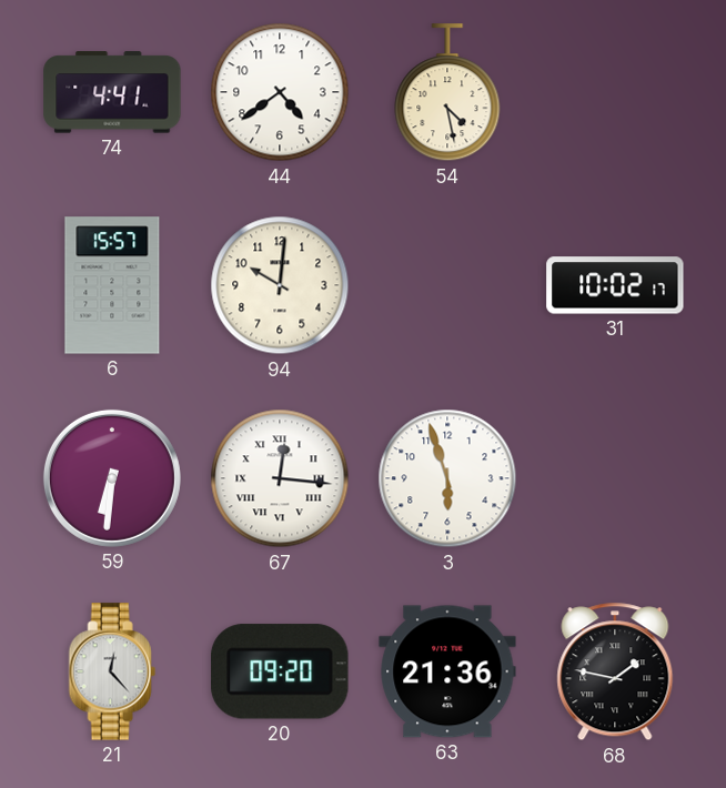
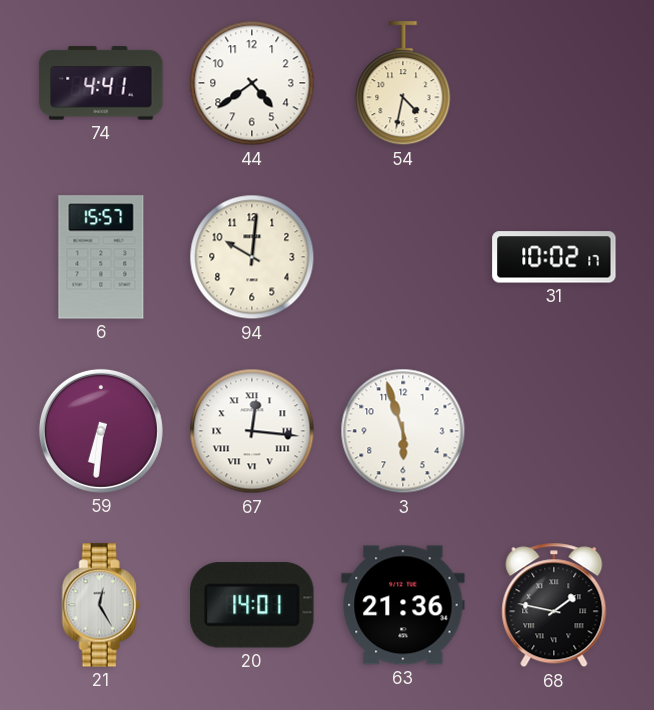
54: 4:28 -> 4:32
21: 12:23 -> 12:25
20: 09:20 -> 14:01
